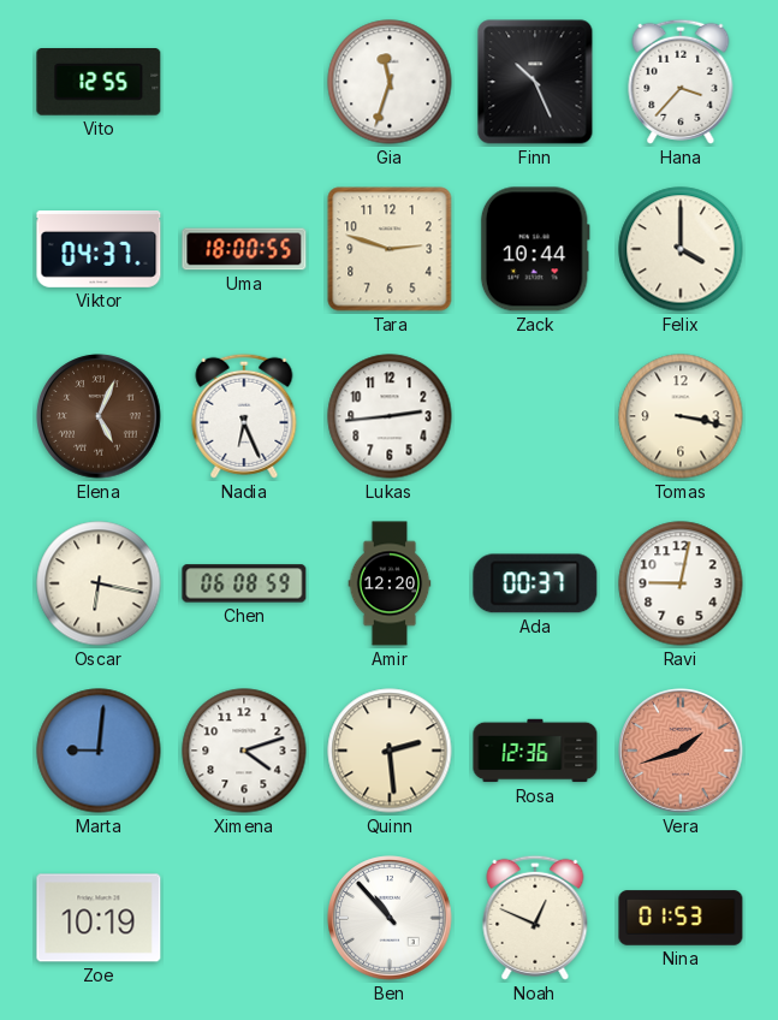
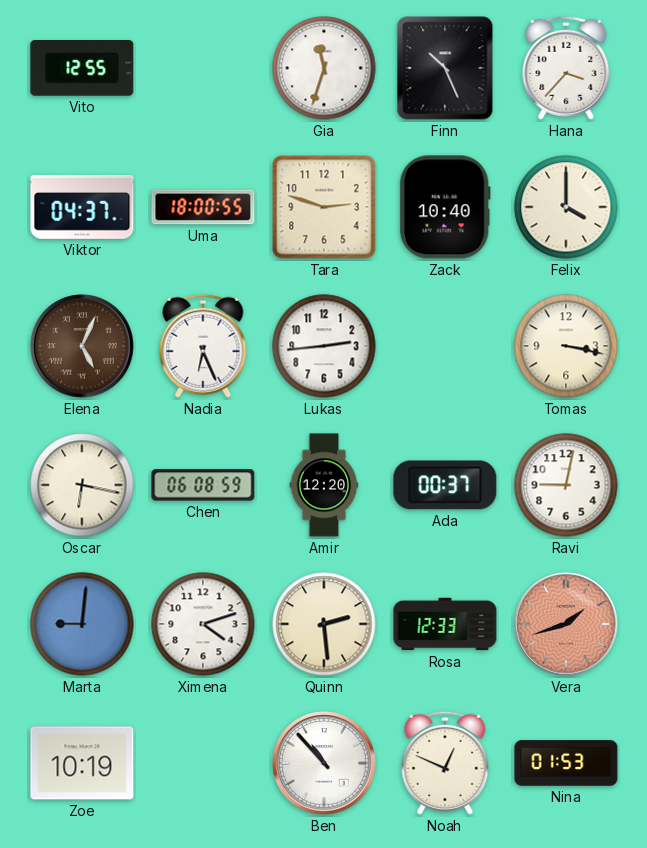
Zack: 10:44 -> 10:40
Rosa: 12:36 -> 12:33
